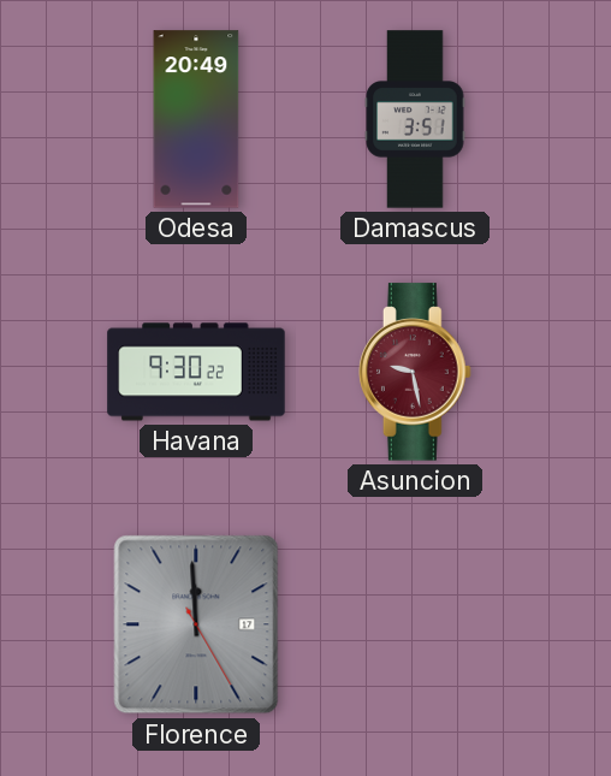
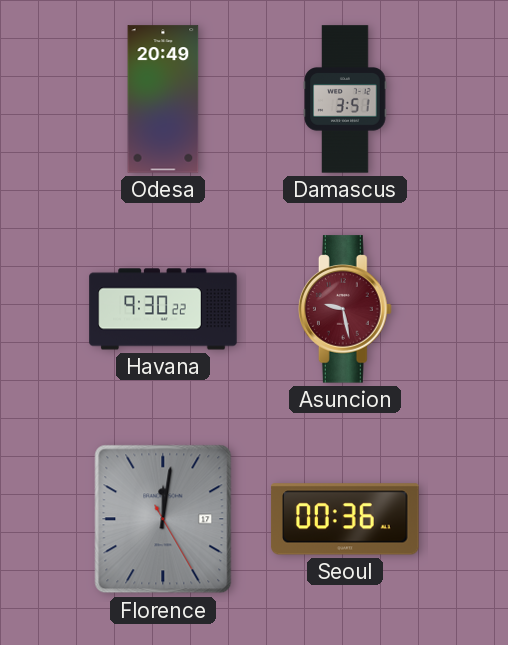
Florence: 11:59 -> 12:01
Seoul: none -> 00:36
